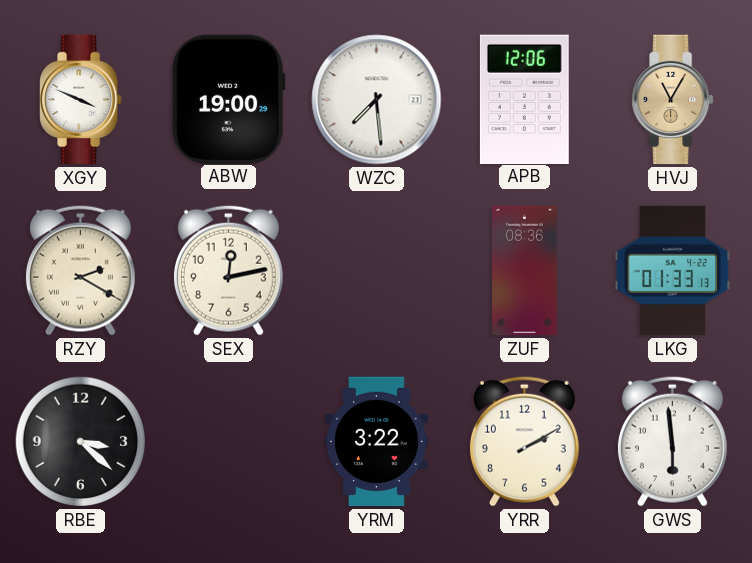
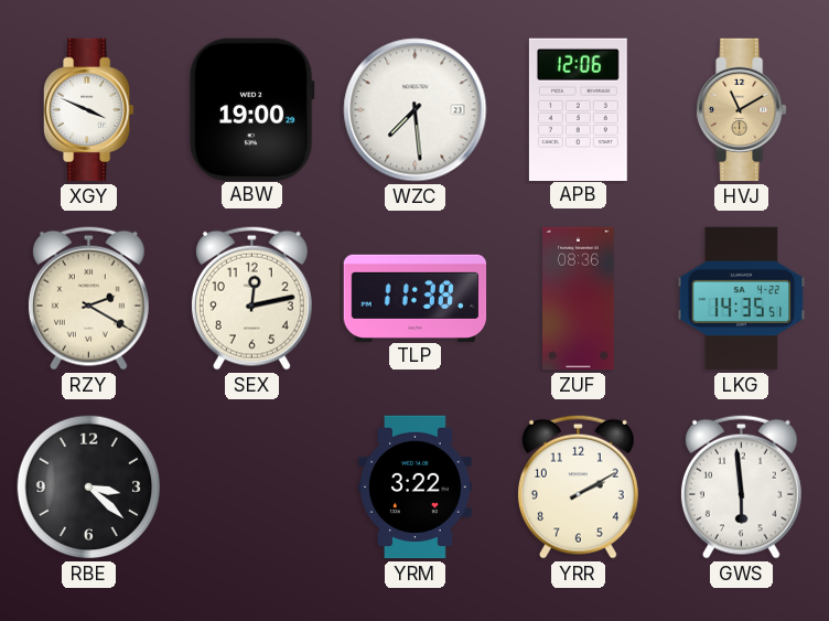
HVJ: 11:05 -> 11:10
TLP: none -> 11:38
LKG: 01:33 -> 14:35
